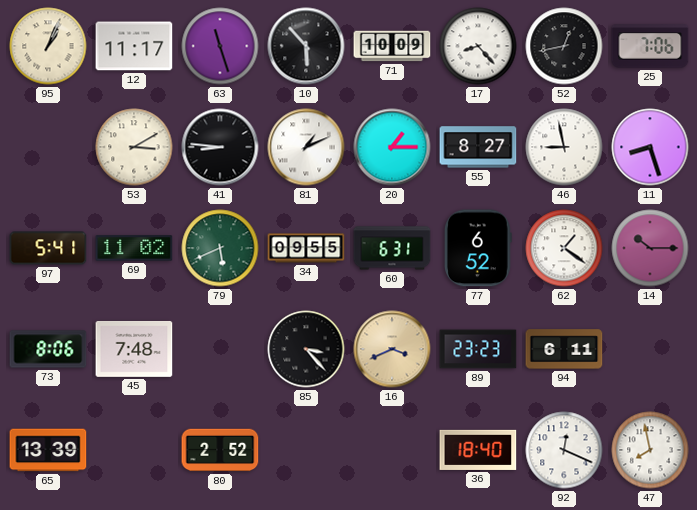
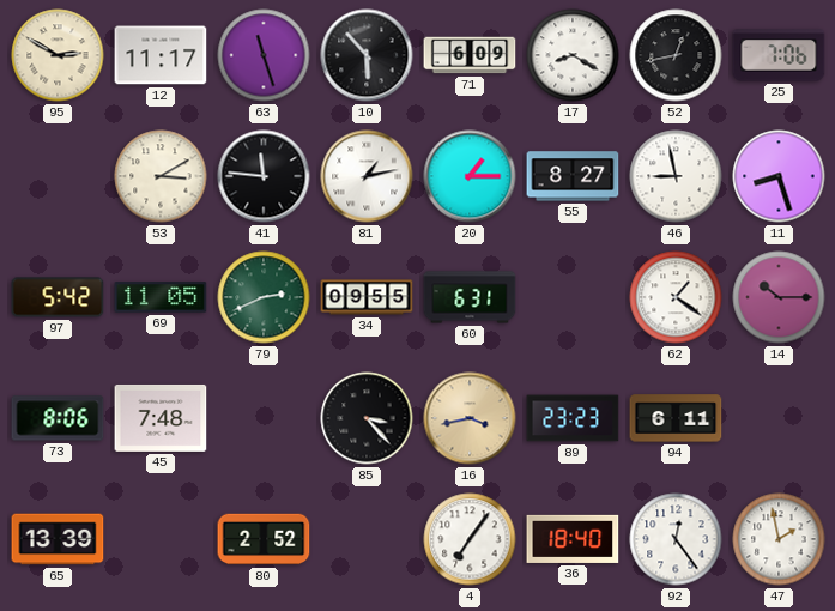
95: 1:04 -> 2:50
71: 10:09 -> 6:09
17: 8:23 -> 8:20
41: 8:46 -> 11:46
81: 1:11 -> 1:13
97: 5:41 -> 5:42
69: 11:02 -> 11:05
79: 5:41 -> 2:41
77: 6:52 -> none
16: 3:41 -> 3:43
4: none -> 7:06
92: 12:19 -> 12:24
47: 7:58 -> 1:58
